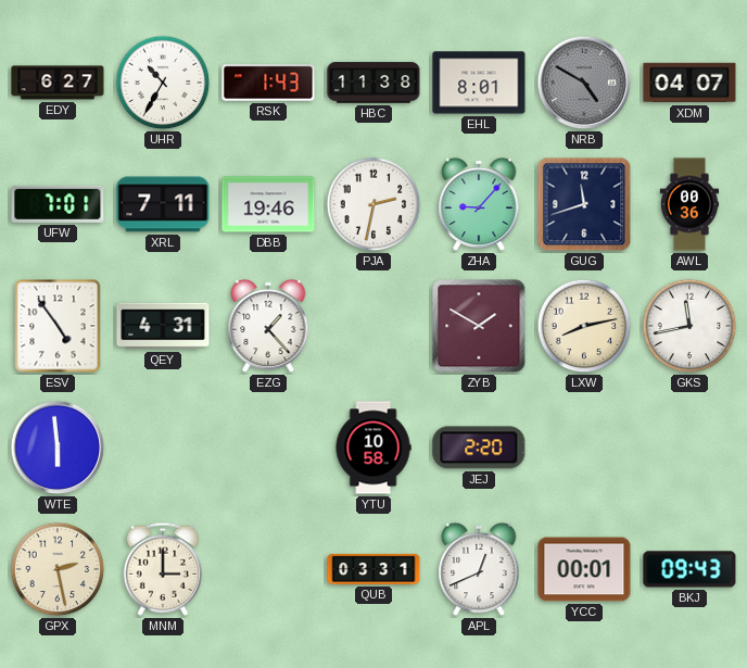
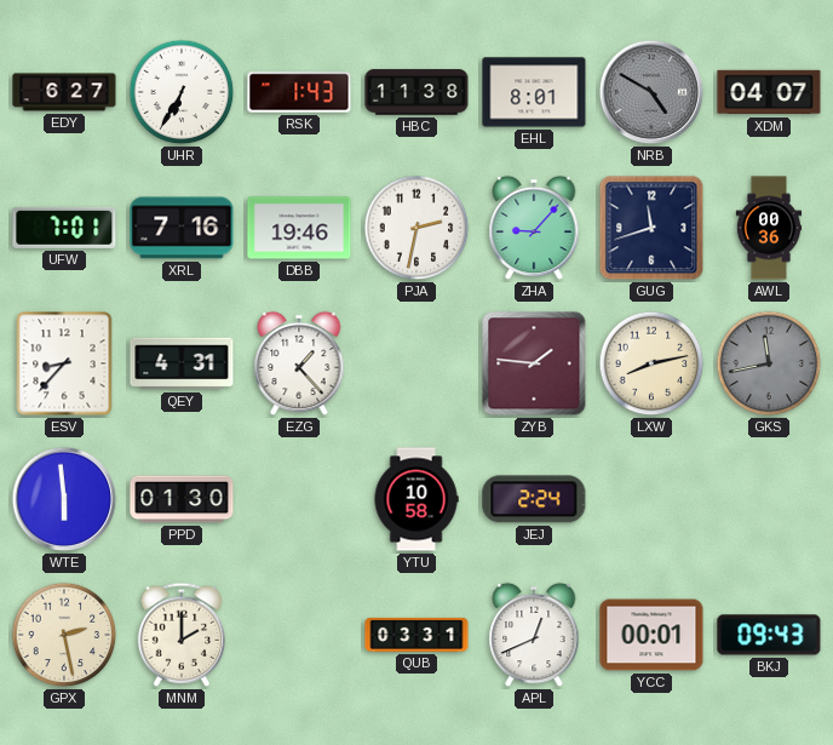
UHR: 10:35 -> 6:35
XRL: 7:11 -> 7:16
ESV: 4:54 -> 8:37
ZYB: 1:50 -> 1:46
GKS dial: white -> grey
PPD: none -> 01:30
JEJ: 2:20 -> 2:24
MNM: 3:00 -> 2:00
